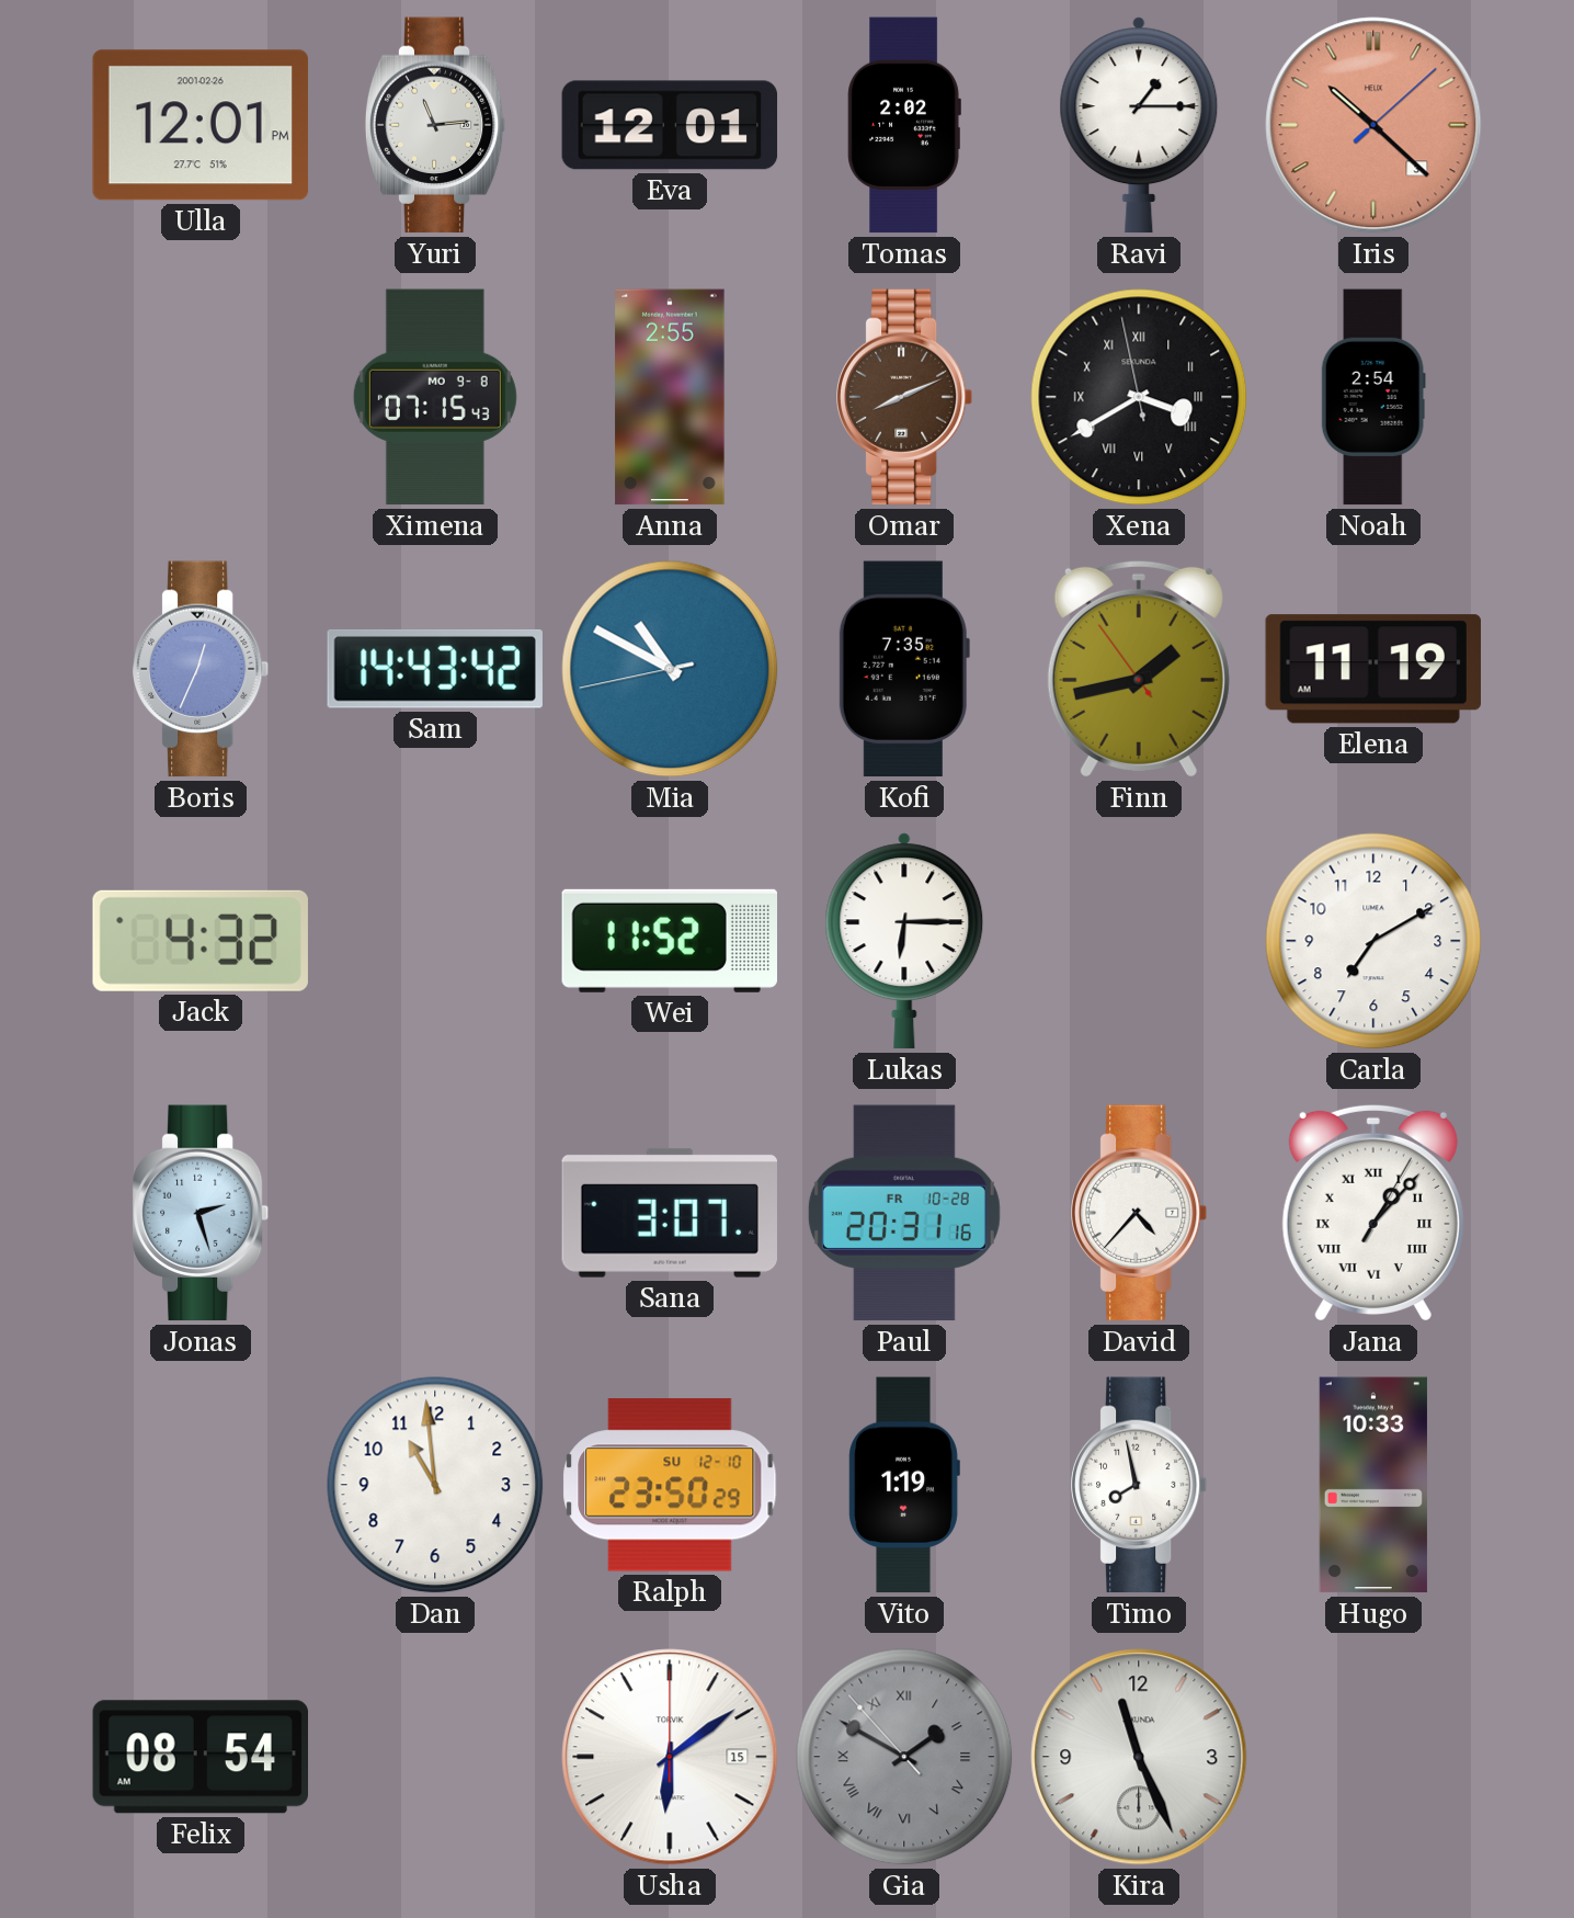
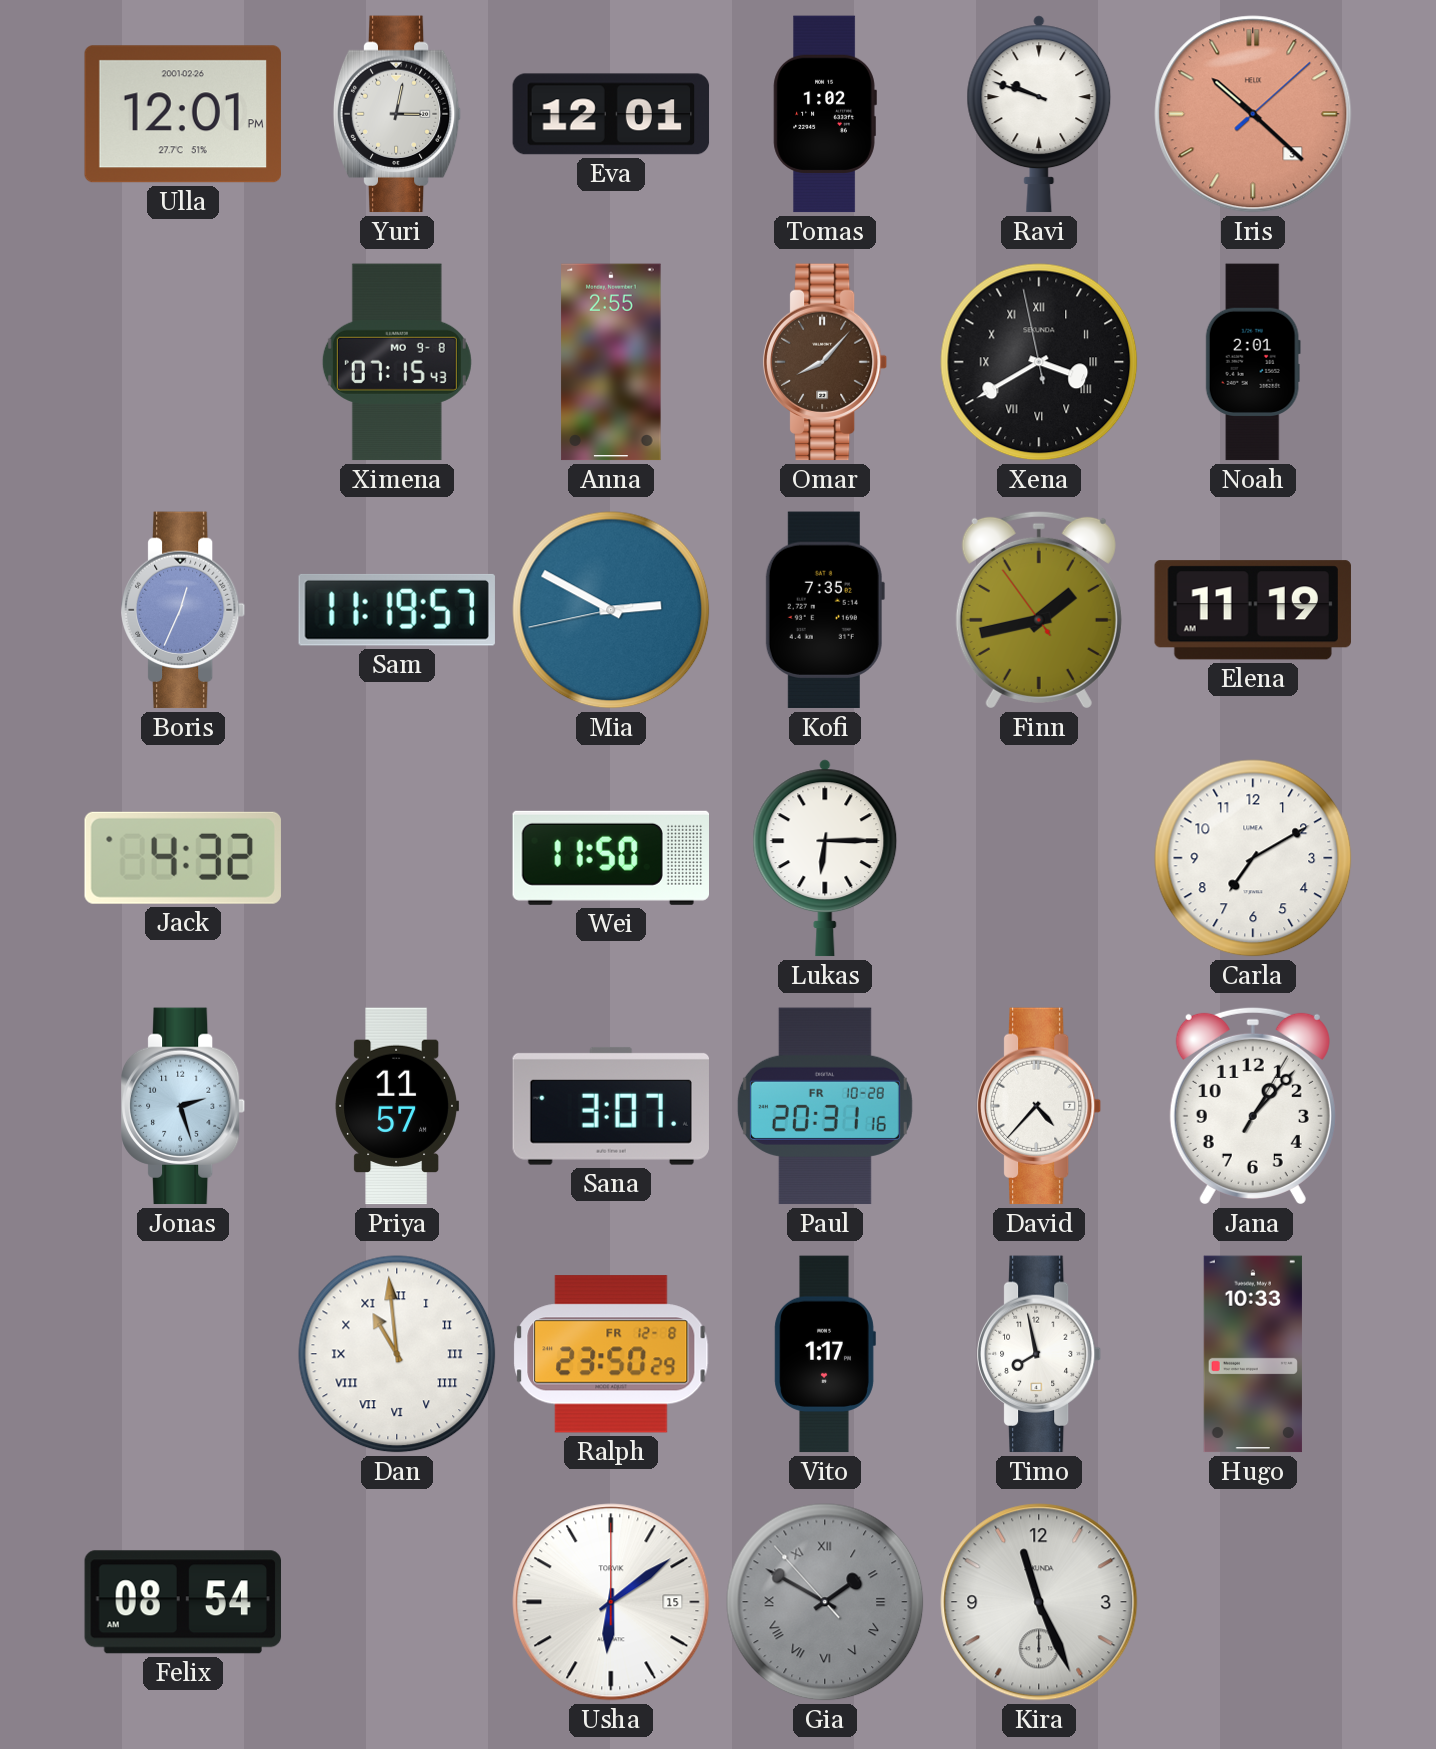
Yuri: 11:14 -> 3:02
Tomas: 2:02 -> 1:02
Ravi: 1:15 -> 9:48
Omar: 8:11 -> 8:07
Noah: 2:54 -> 2:01
Sam: 14:43 -> 11:19
Mia: 10:49 -> 2:49
Wei: 11:52 -> 11:50
Priya: none -> 11:57
Jana numerals: Roman -> Arabic
Dan numerals: Arabic -> Roman
Ralph date: SU 12-10 -> FR 12-8
Vito: 1:19 -> 1:17
